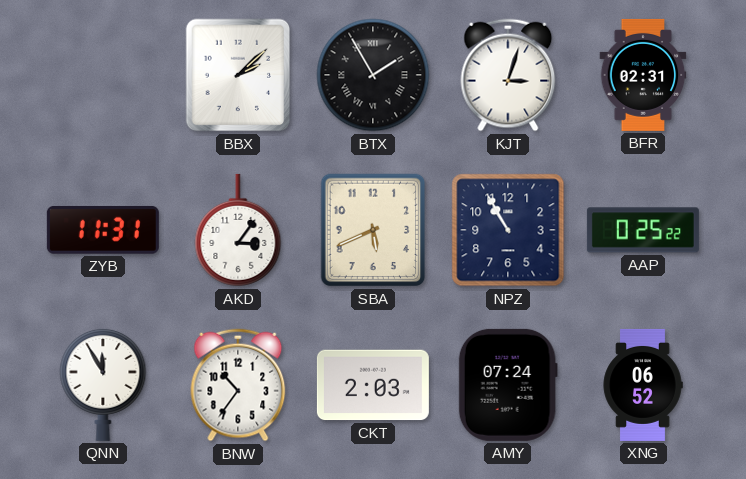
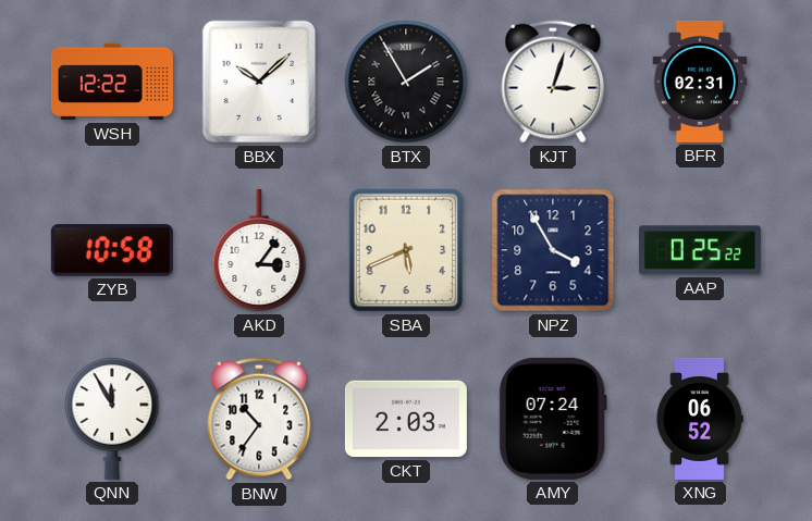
WSH: none -> 12:22
BBX: 2:08 -> 10:08
ZYB: 11:31 -> 10:58
NPZ: 10:55 -> 3:55
